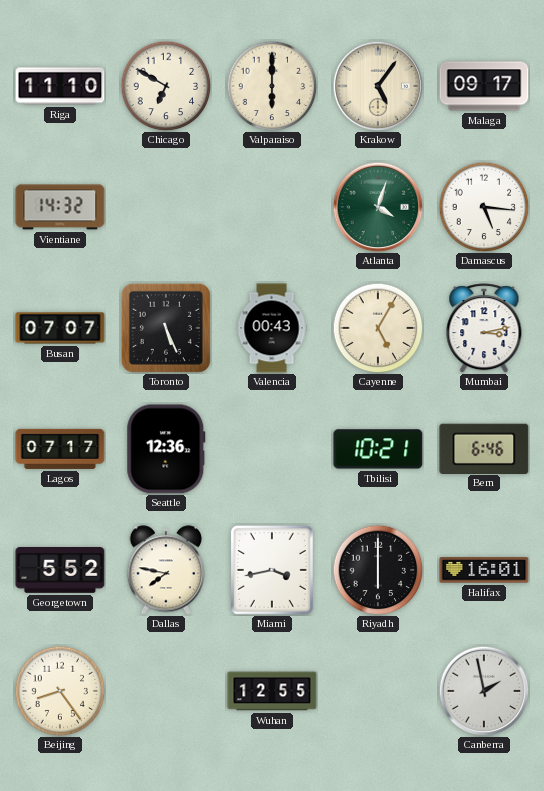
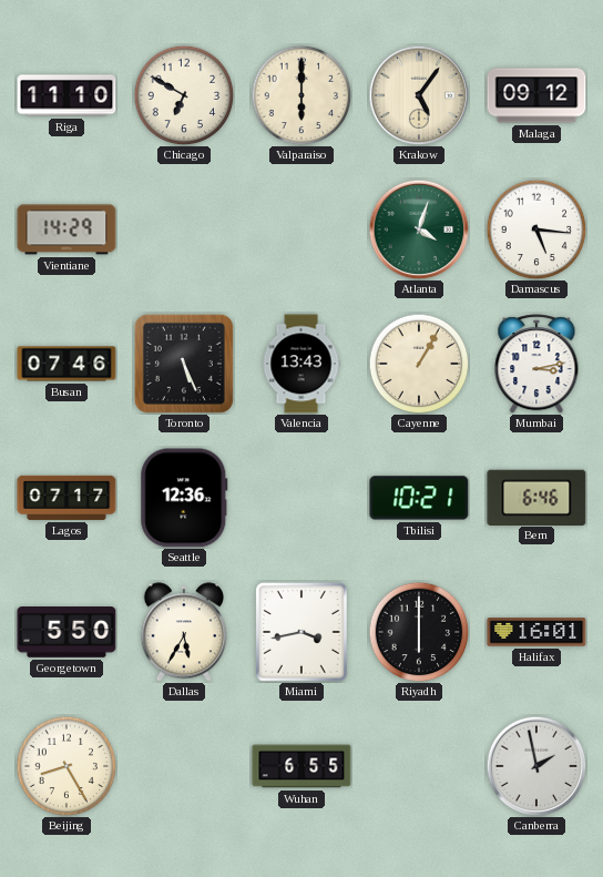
Malaga: 09:17 -> 09:12
Vientiane: 14:32 -> 14:29
Busan: 07:07 -> 07:46
Valencia: 00:43 -> 13:43
Cayenne: 5:05 -> 1:05
Georgetown: 5:52 -> 5:50
Dallas: 7:47 -> 5:35
Beijing: 8:24 -> 8:25
Wuhan: 12:55 -> 6:55
